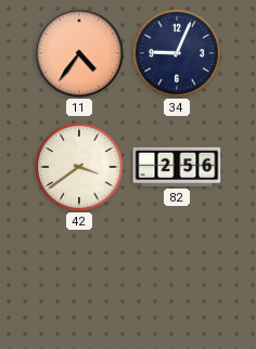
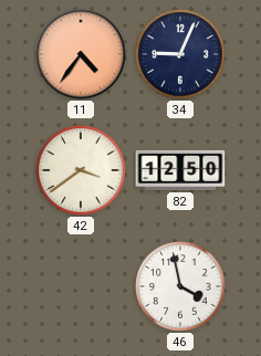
82: 2:56 -> 12:50
46: none -> 3:58
